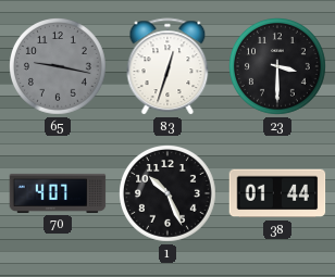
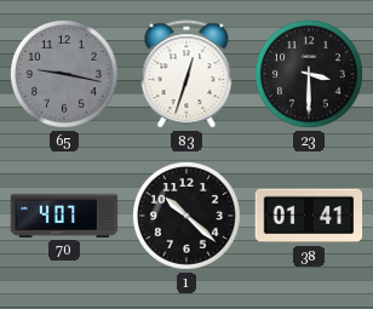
1: 10:26 -> 10:22
38: 01:44 -> 01:41
